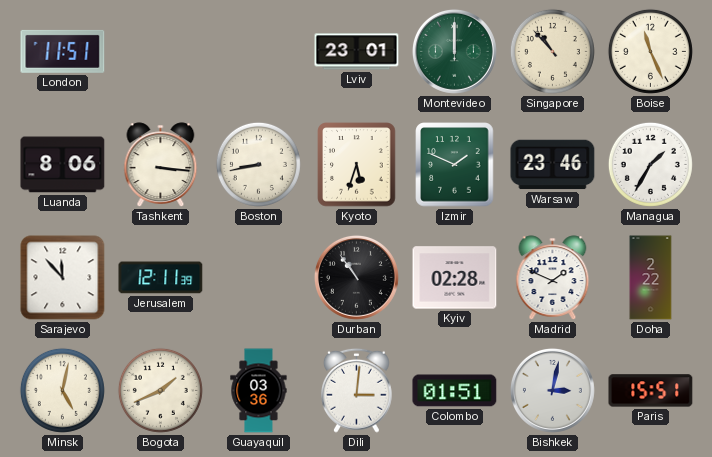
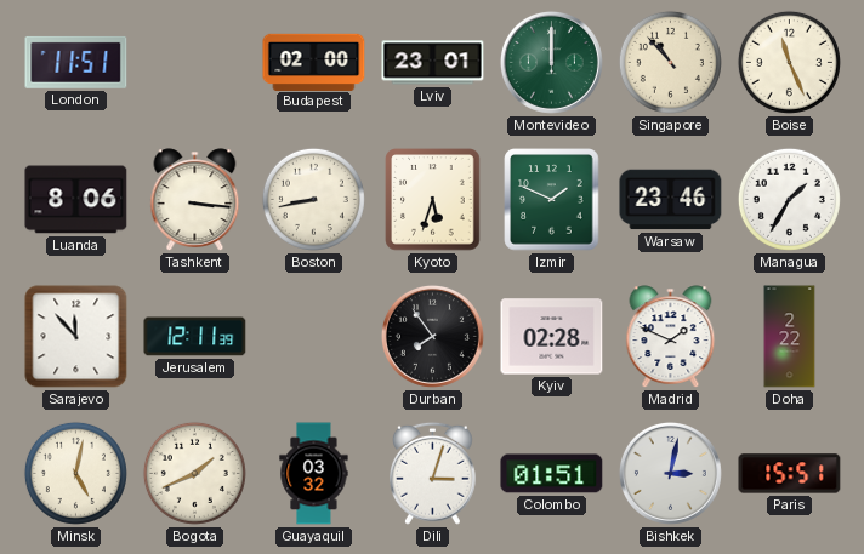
Budapest: none -> 02:00
Durban: 10:54 -> 7:54
Guayaquil: 03:36 -> 03:32
Dili: 3:01 -> 3:03
